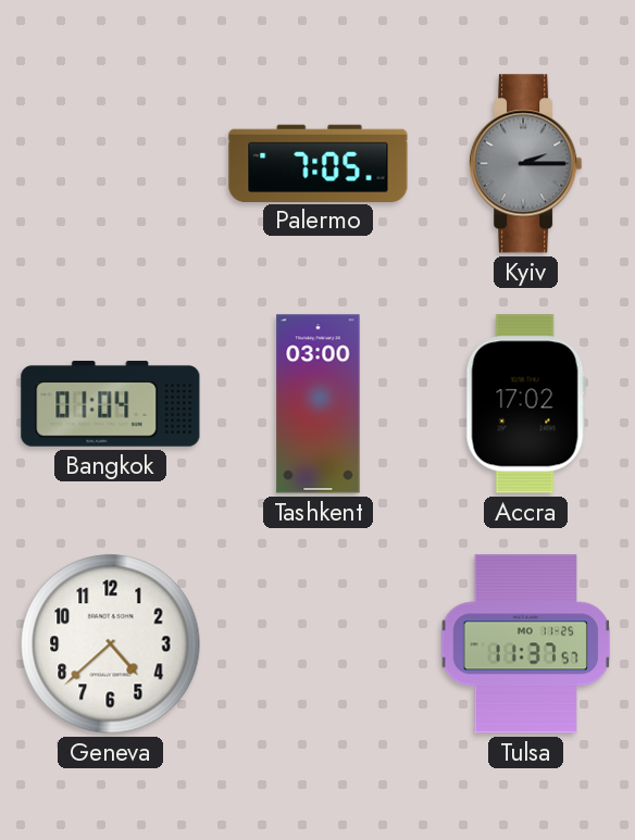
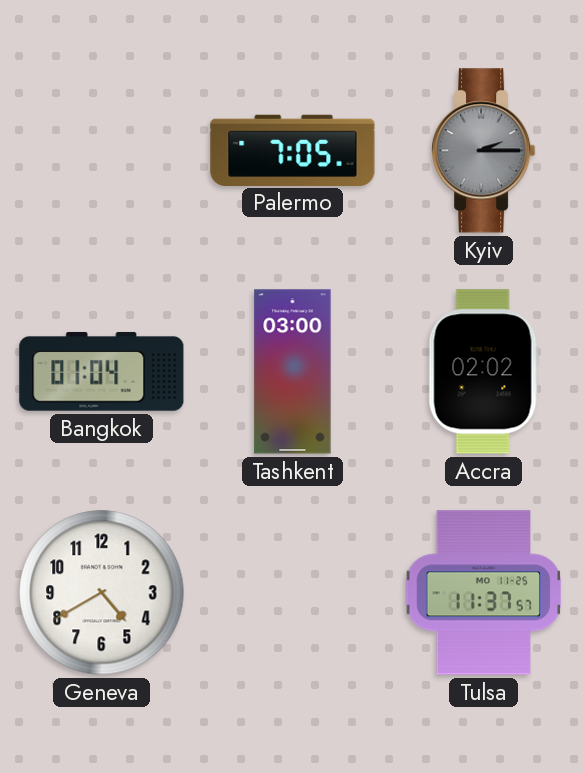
Accra: 17:02 -> 02:02
Geneva: 4:38 -> 4:40
